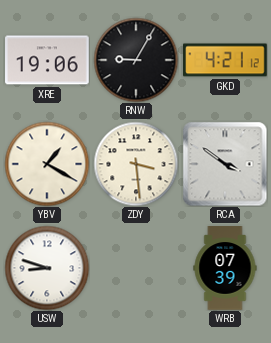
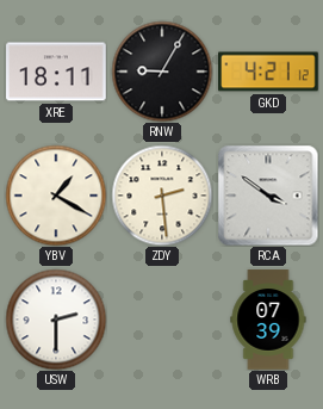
XRE: 19:06 -> 18:11
ZDY: 3:29 -> 2:29
USW: 8:48 -> 2:30
